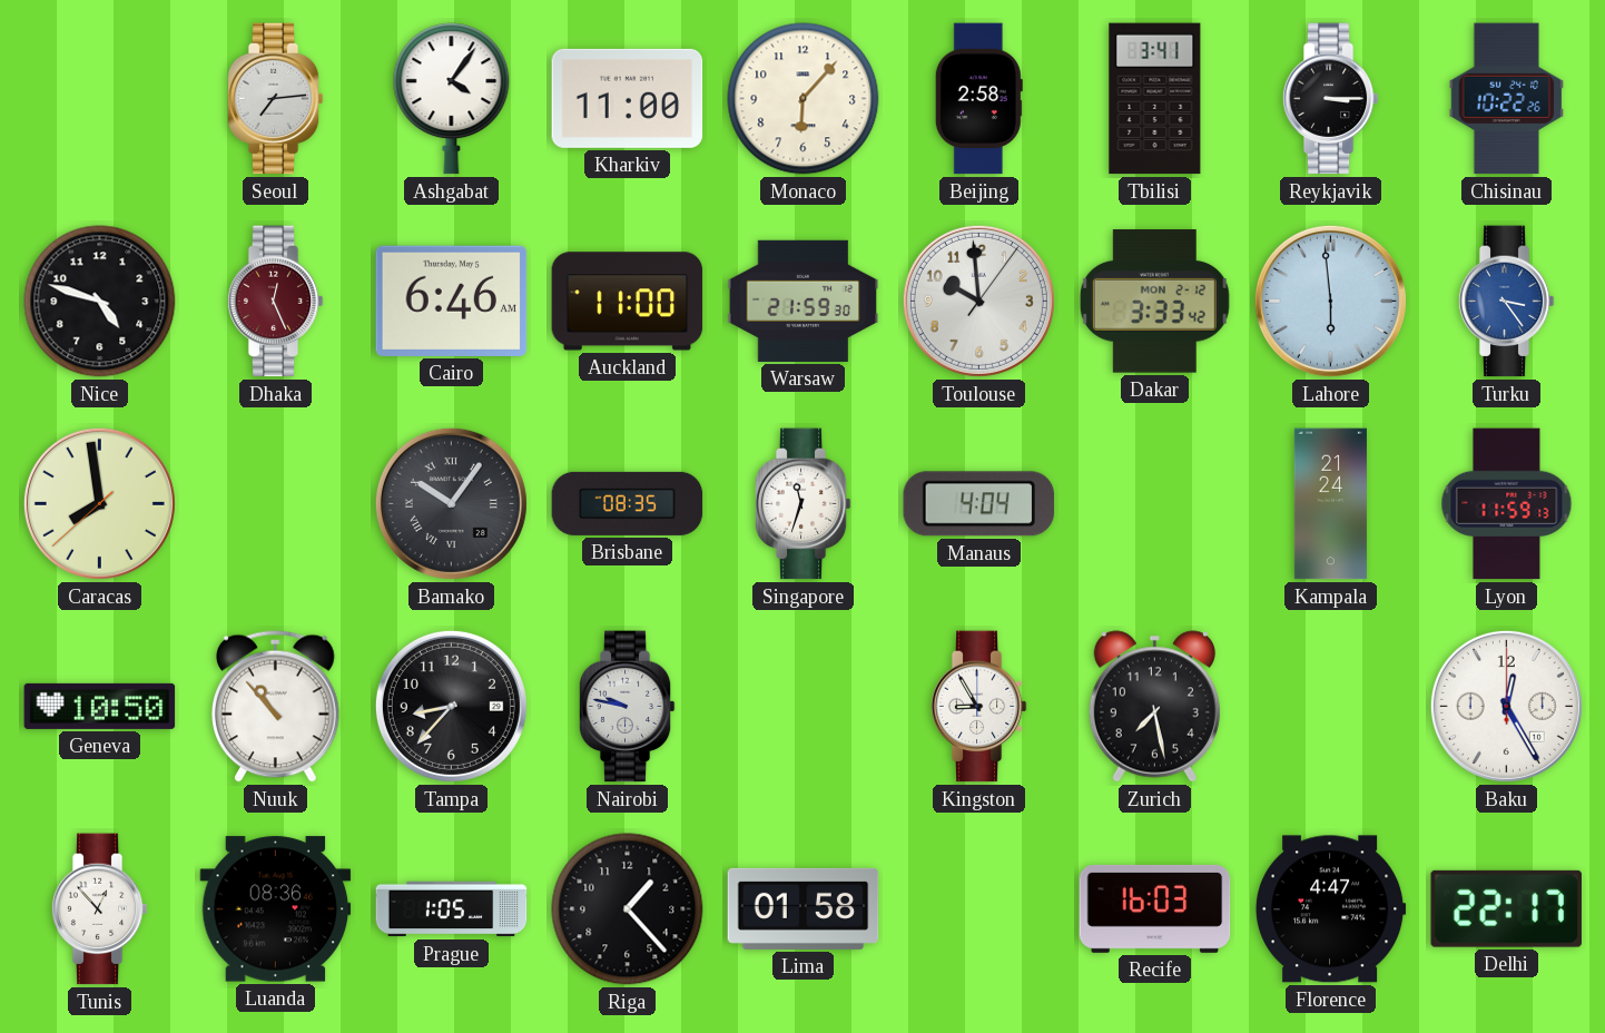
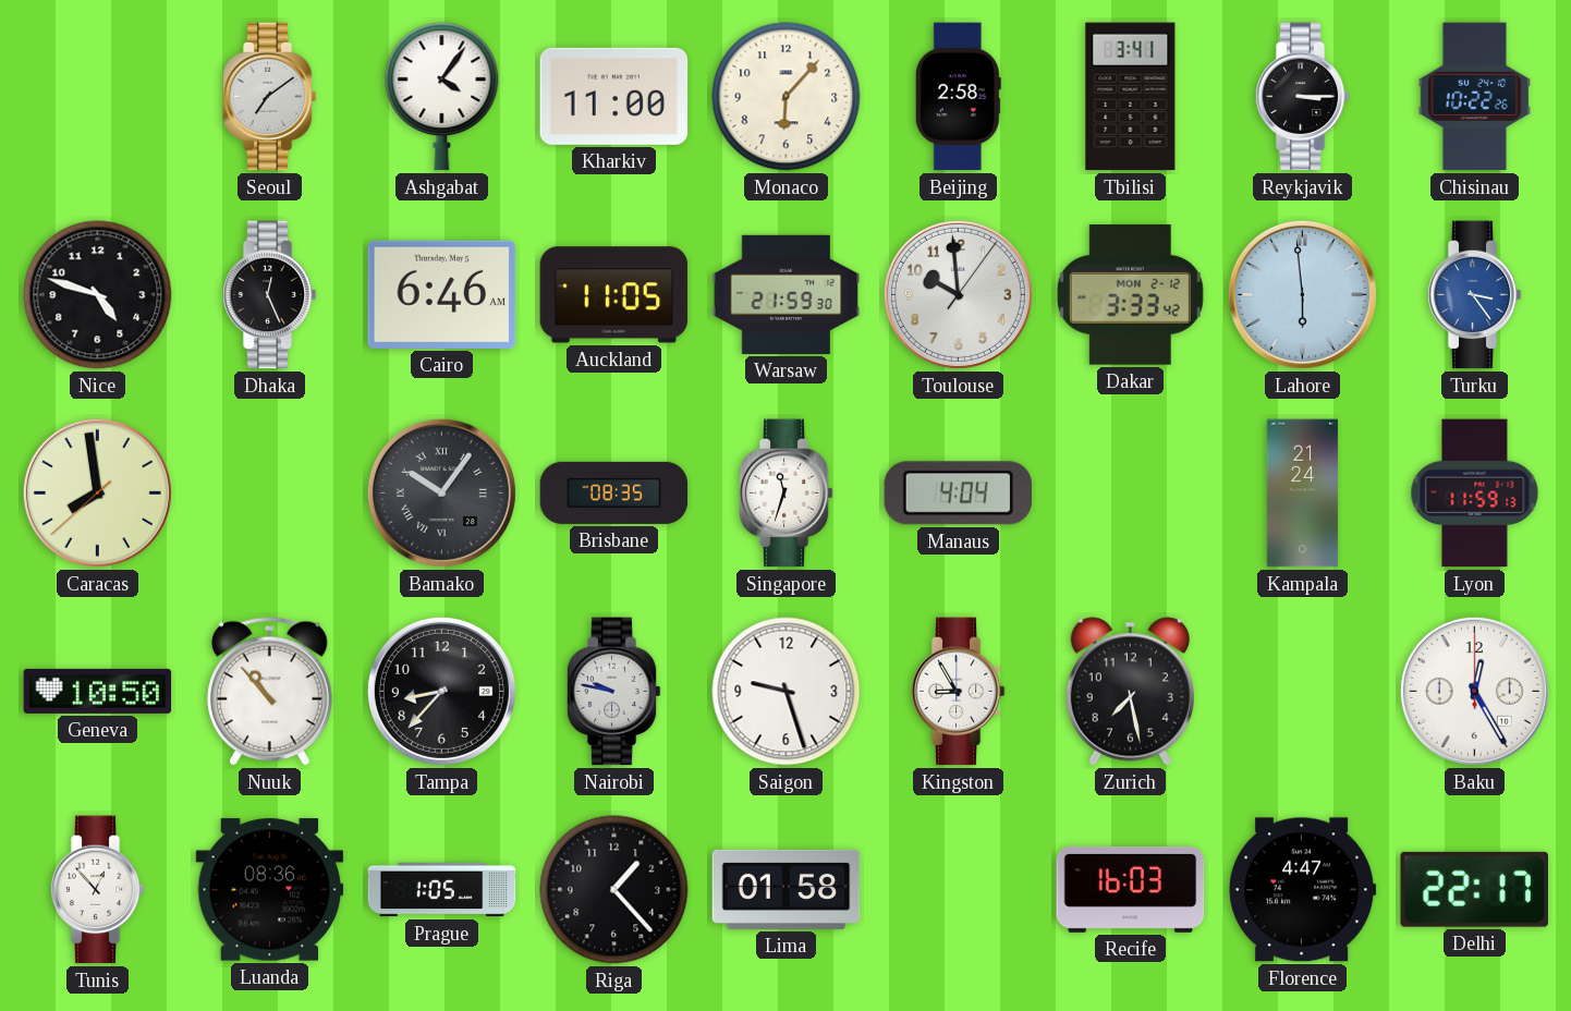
Seoul: 7:14 -> 7:09
Dhaka dial: burgundy -> black
Auckland: 11:00 -> 11:05
Saigon: none -> 9:27
